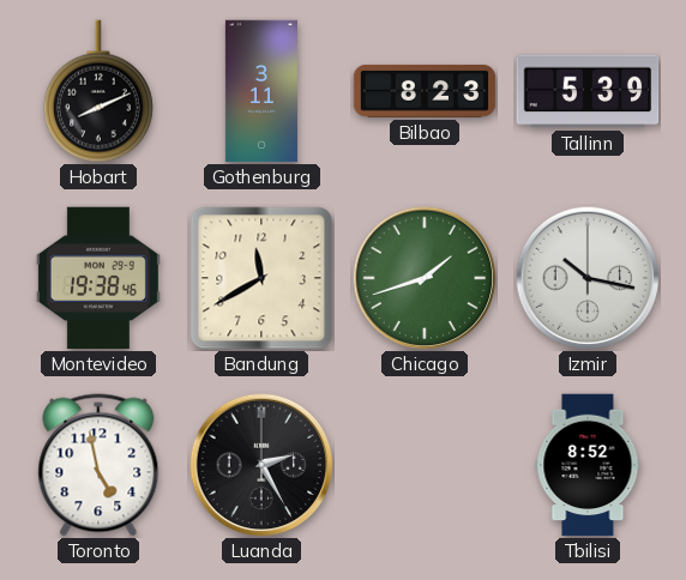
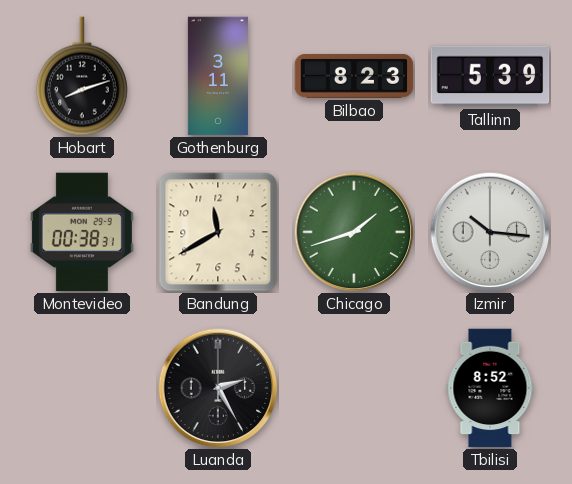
Hobart: 8:11 -> 8:12
Montevideo: 19:38 -> 00:38
Izmir: 10:17 -> 10:16
Toronto: 4:58 -> none
